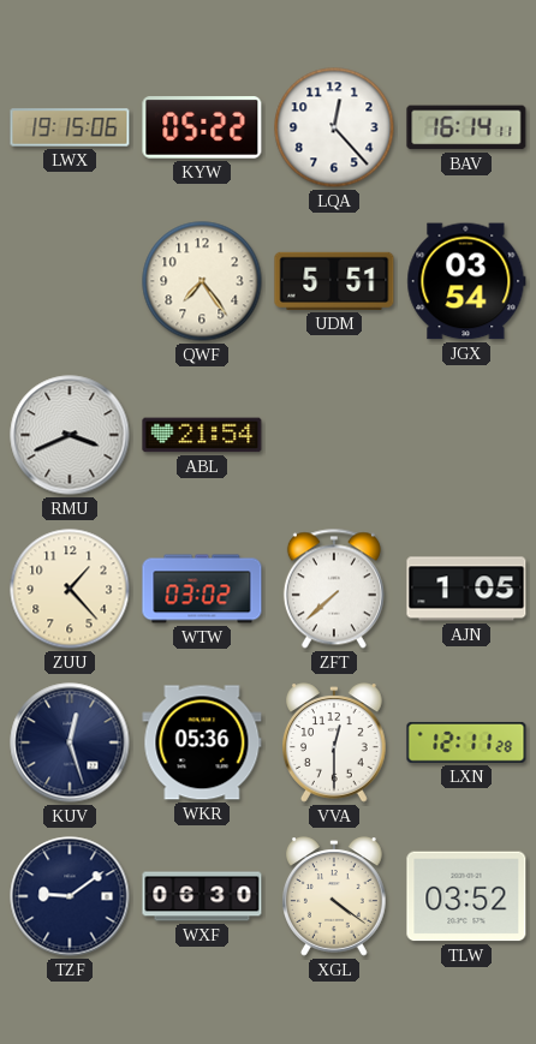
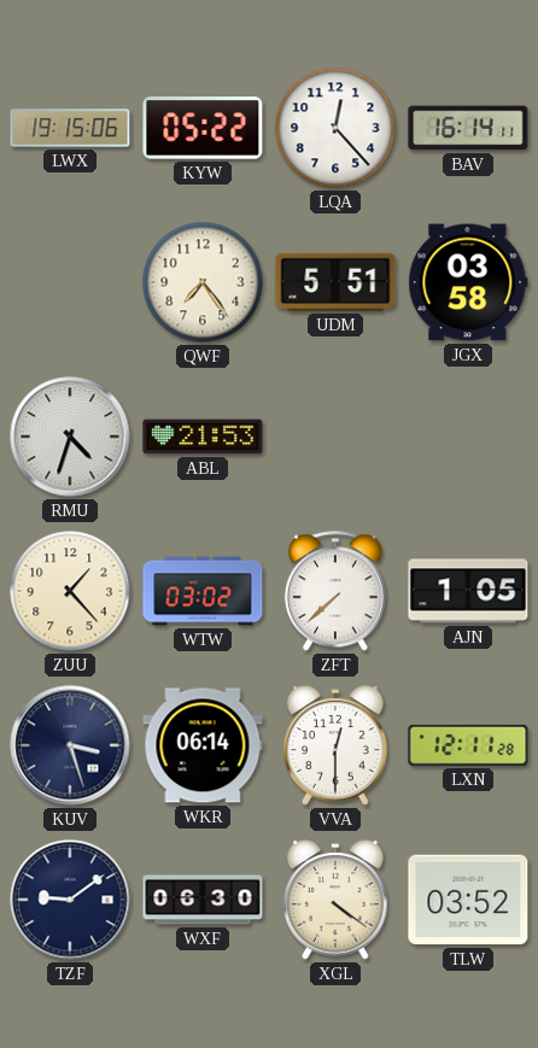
JGX: 03:54 -> 03:58
RMU: 3:41 -> 4:33
ABL: 21:54 -> 21:53
KUV: 12:27 -> 3:27
WKR: 05:36 -> 06:14
